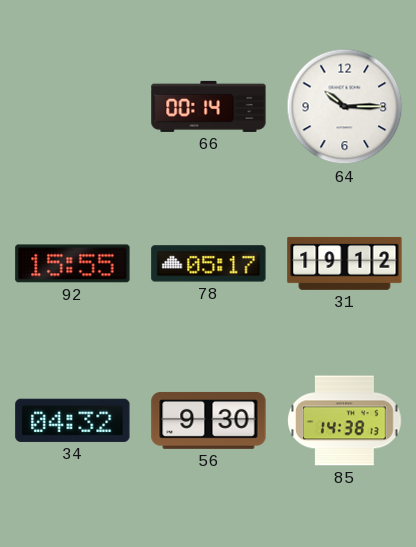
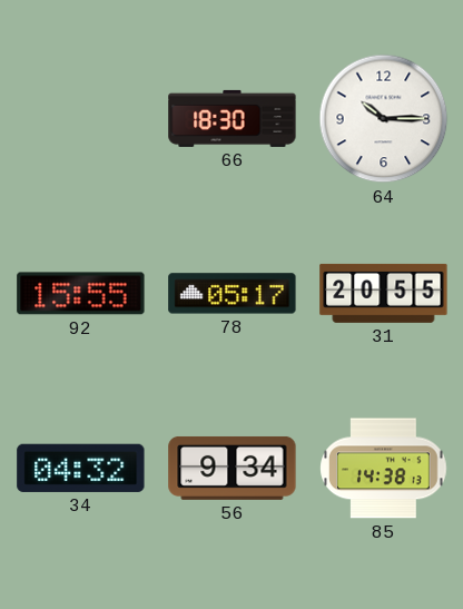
66: 00:14 -> 18:30
31: 19:12 -> 20:55
56: 9:30 -> 9:34
